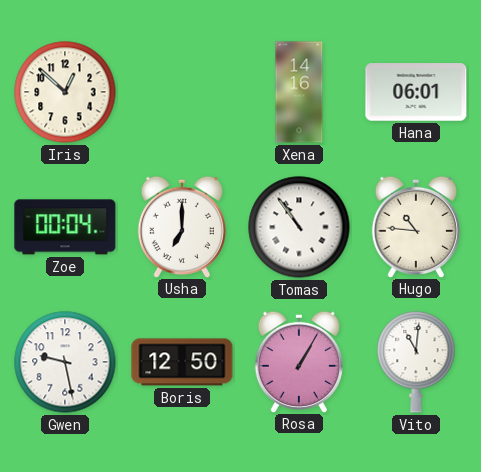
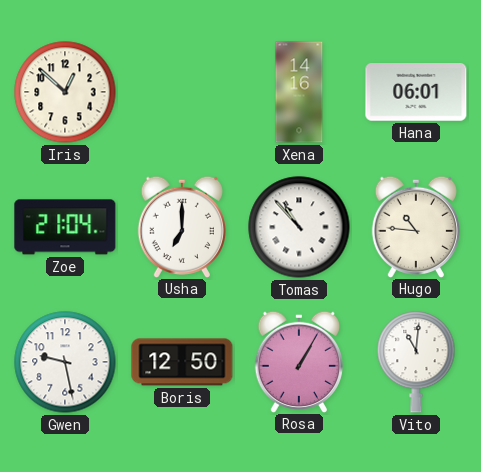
Zoe: 00:04 -> 21:04
Tomas: 10:54 -> 10:53
